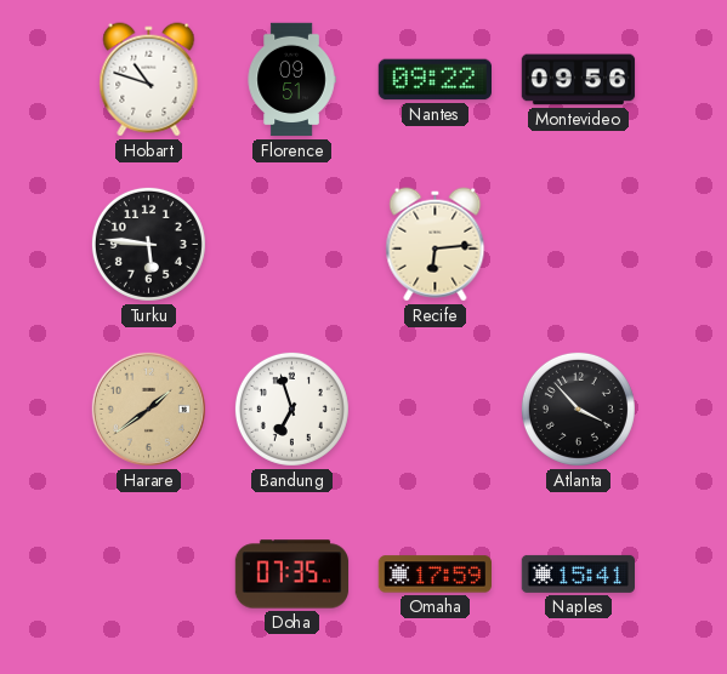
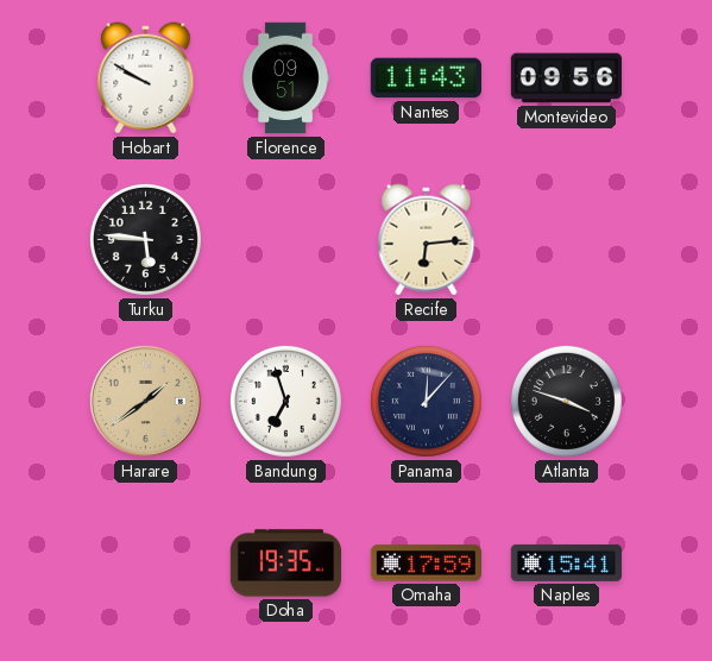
Hobart: 10:48 -> 9:50
Nantes: 09:22 -> 11:43
Panama: none -> 12:07
Atlanta: 3:53 -> 3:48
Doha: 07:35 -> 19:35
